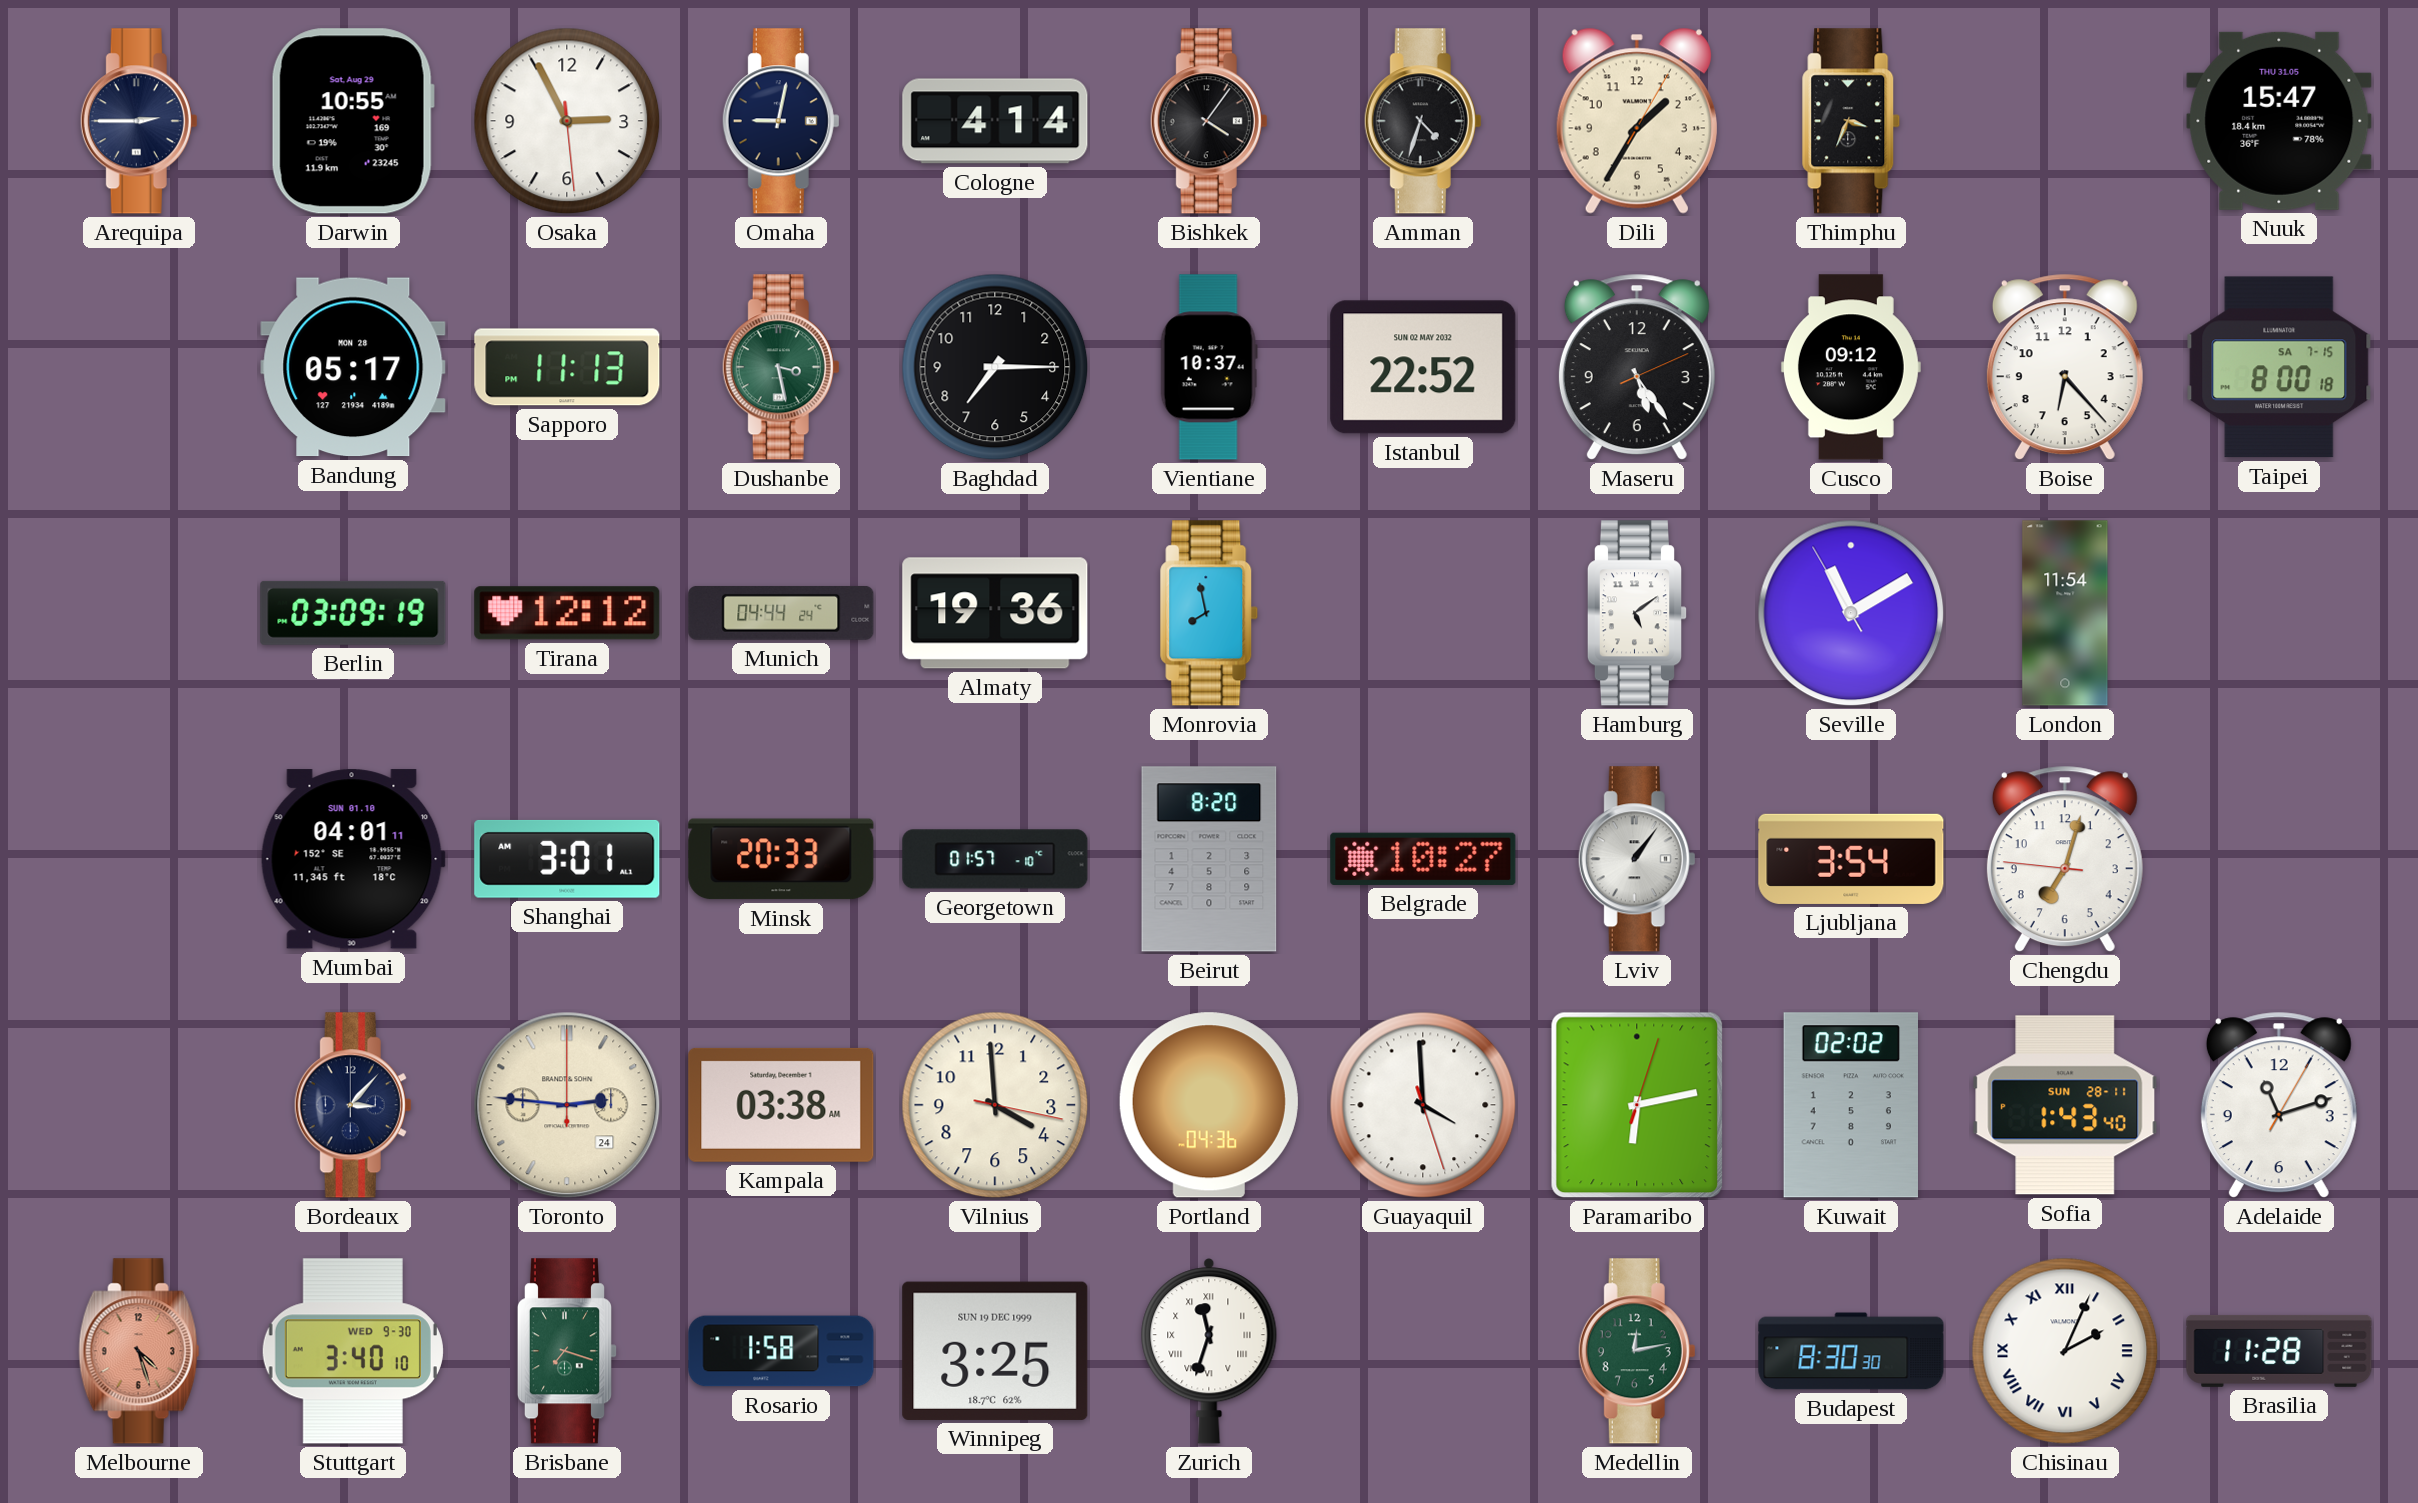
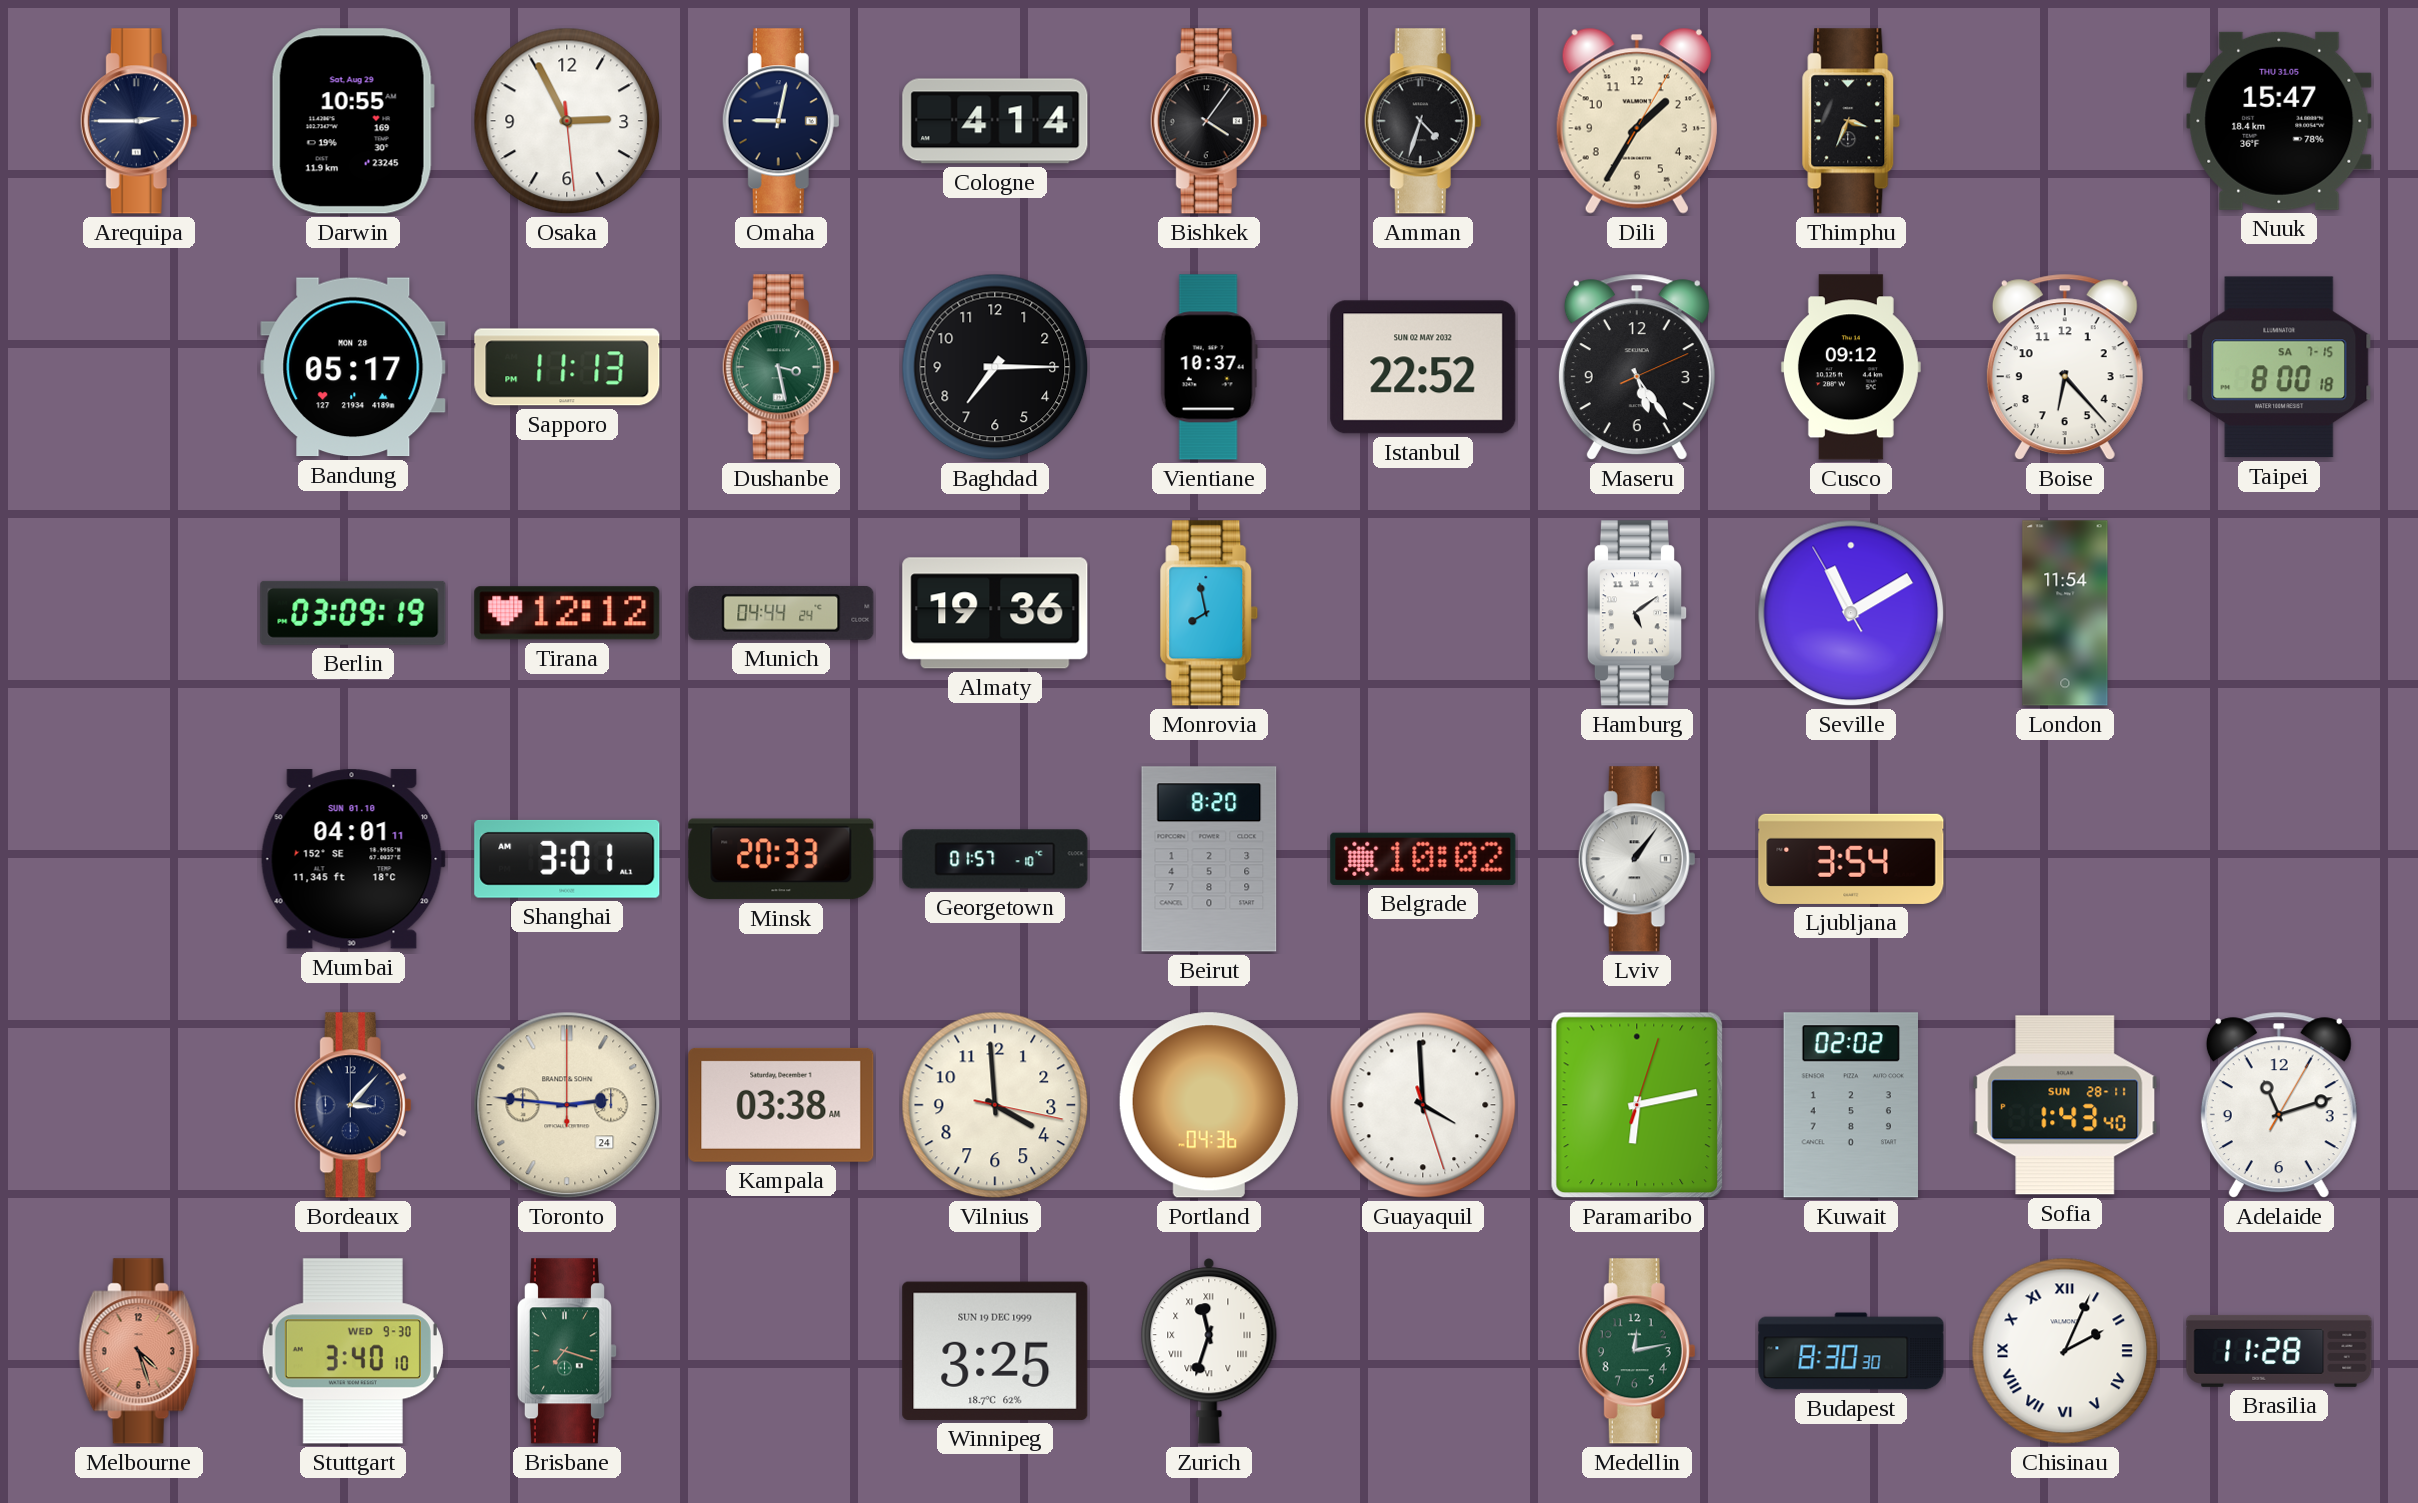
Belgrade: 10:27 -> 10:02
Chengdu: 7:02 -> none
Rosario: 1:58 -> none
